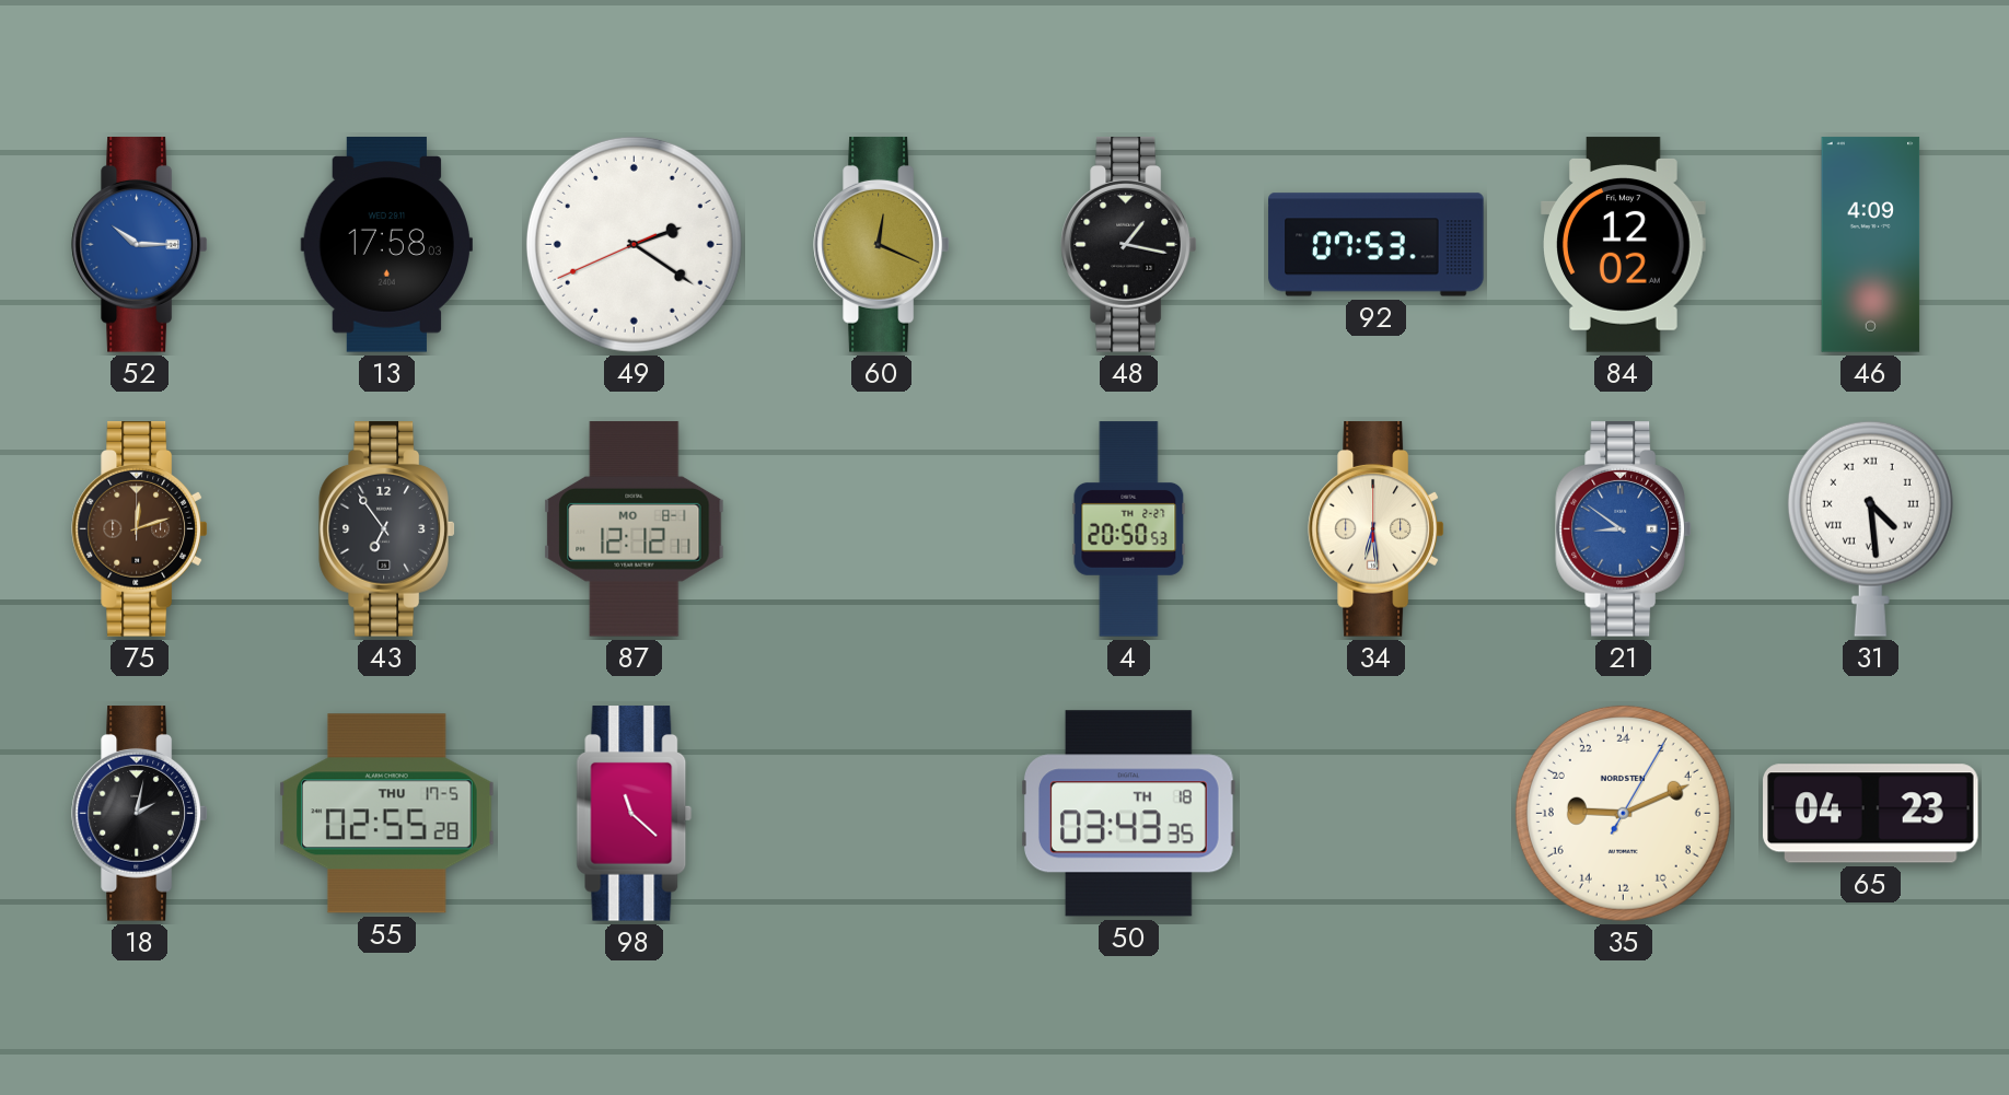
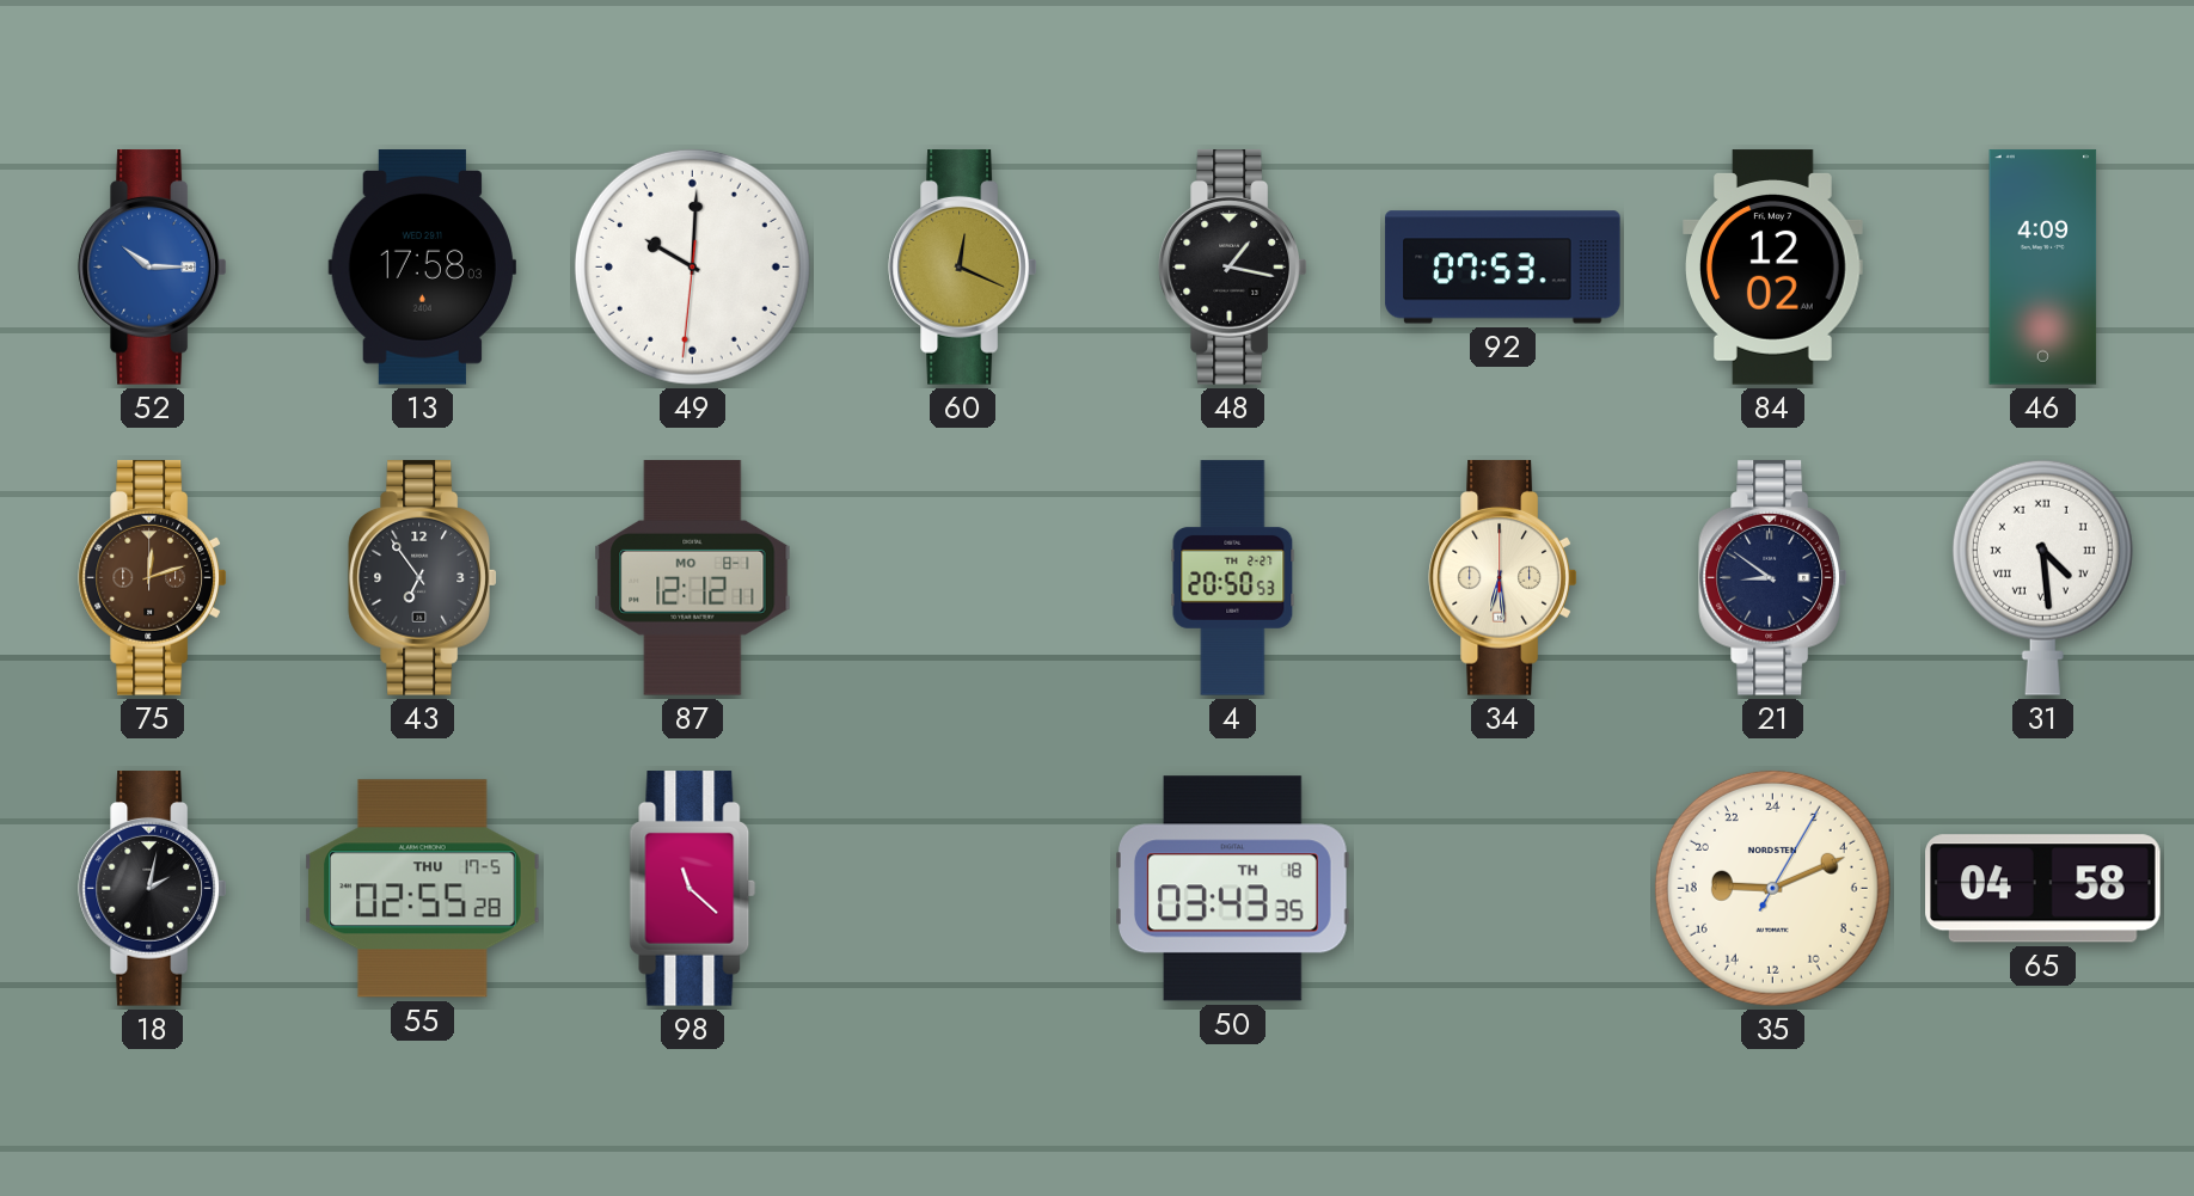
49: 2:20 -> 10:00
21 dial: blue -> navy
65: 04:23 -> 04:58
